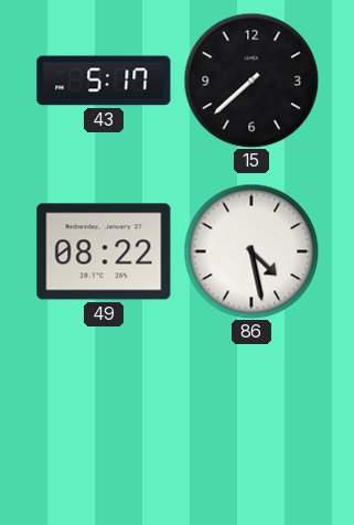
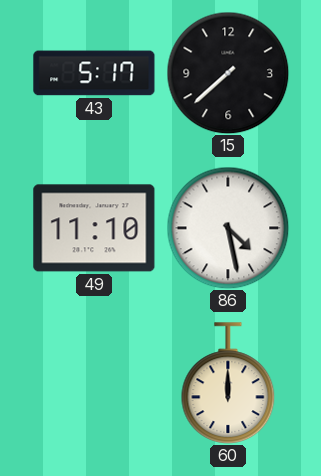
49: 08:22 -> 11:10
60: none -> 12:00
